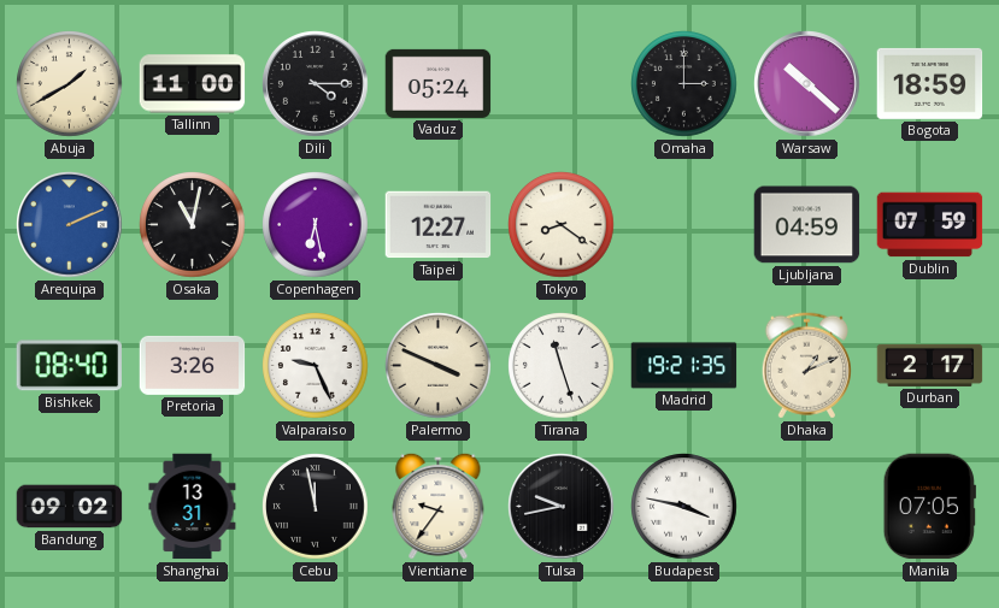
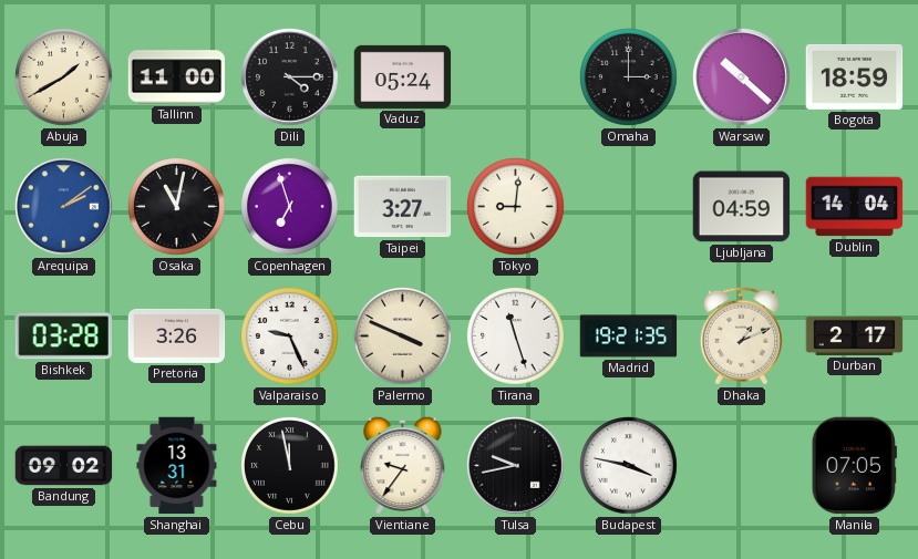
Arequipa: 2:11 -> 2:09
Copenhagen: 6:28 -> 6:57
Taipei: 12:27 -> 3:27
Tokyo: 8:21 -> 9:01
Dublin: 07:59 -> 14:04
Bishkek: 08:40 -> 03:28
